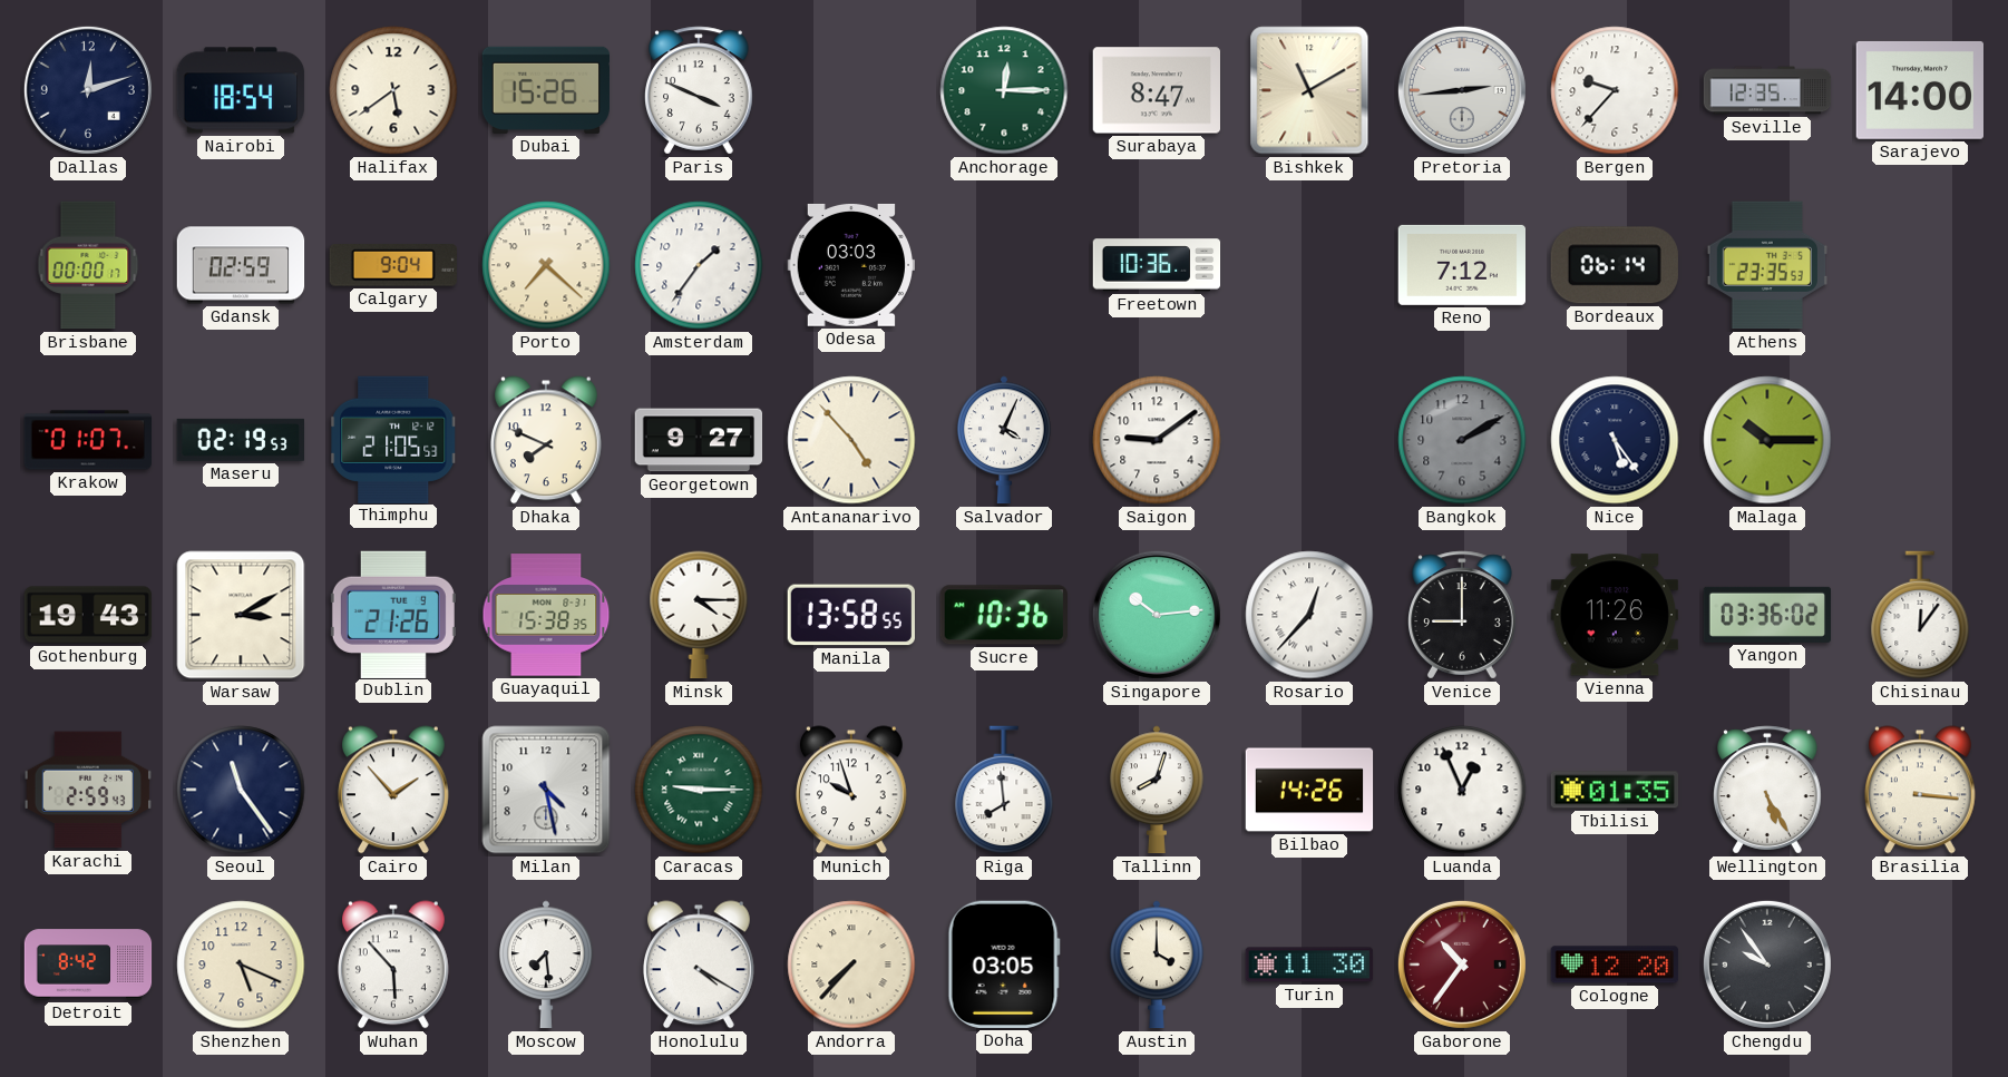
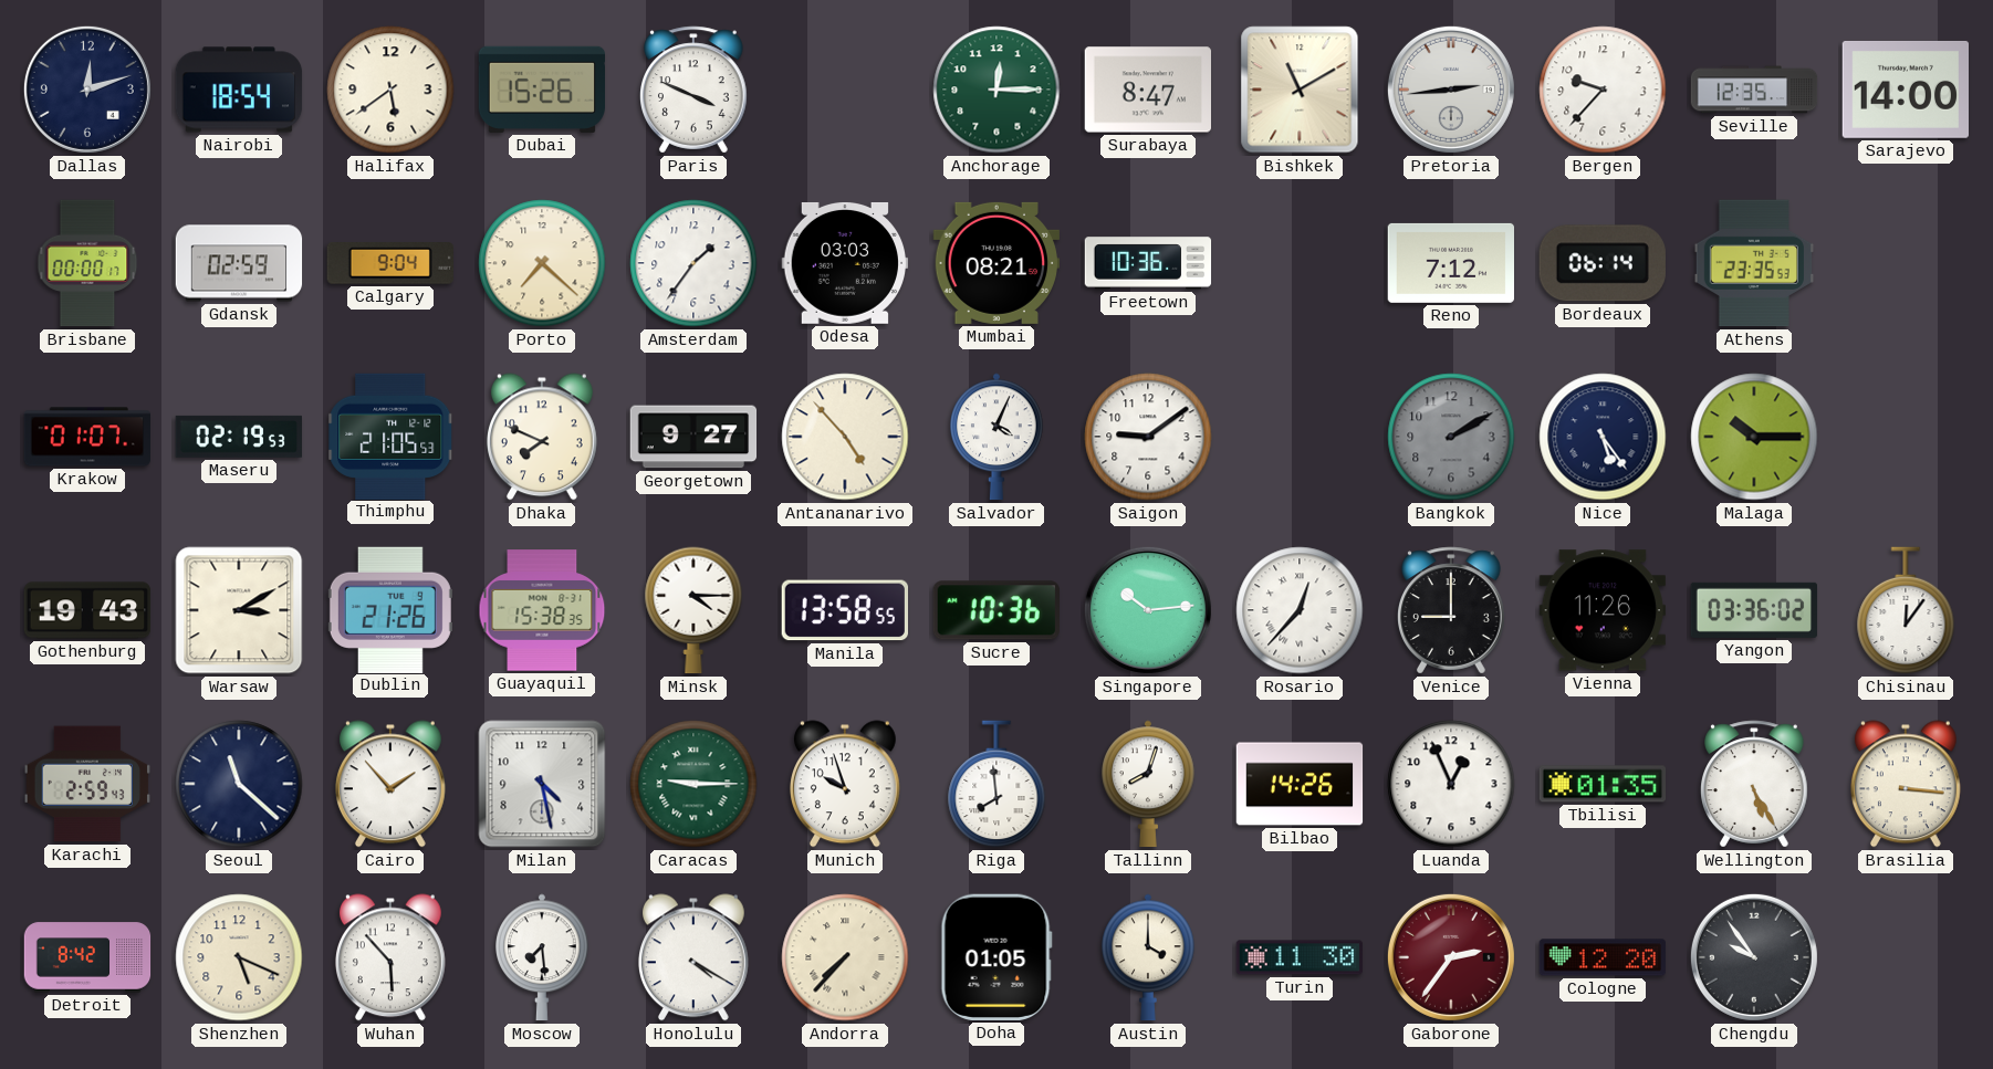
Mumbai: none -> 08:21
Seoul: 11:24 -> 11:22
Doha: 03:05 -> 01:05
Gaborone: 10:36 -> 2:36
